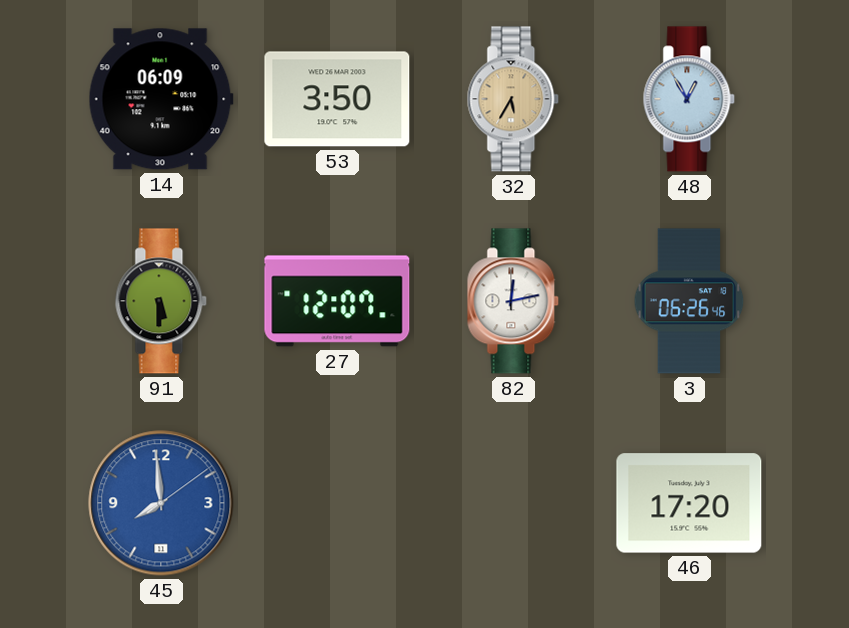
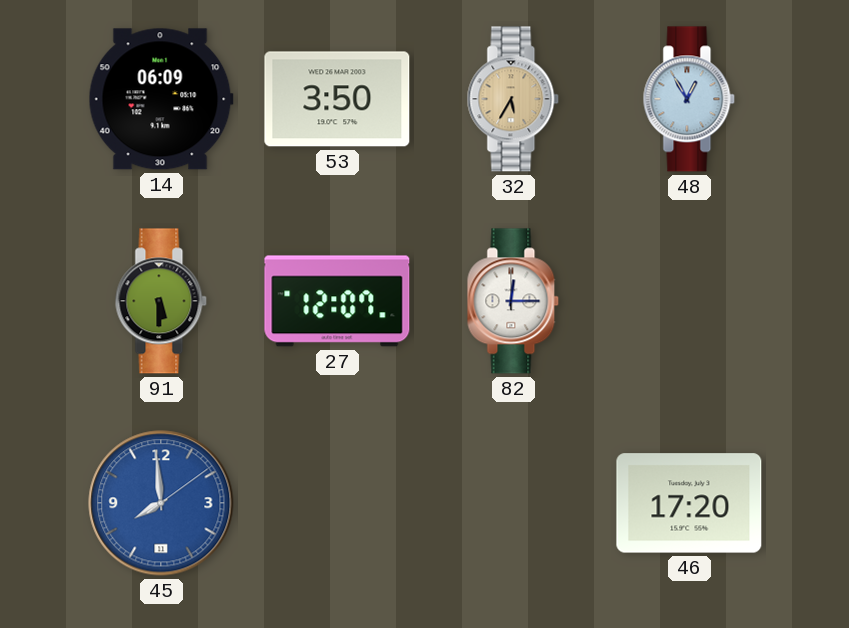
82: 12:13 -> 12:15
3: 06:26 -> none
